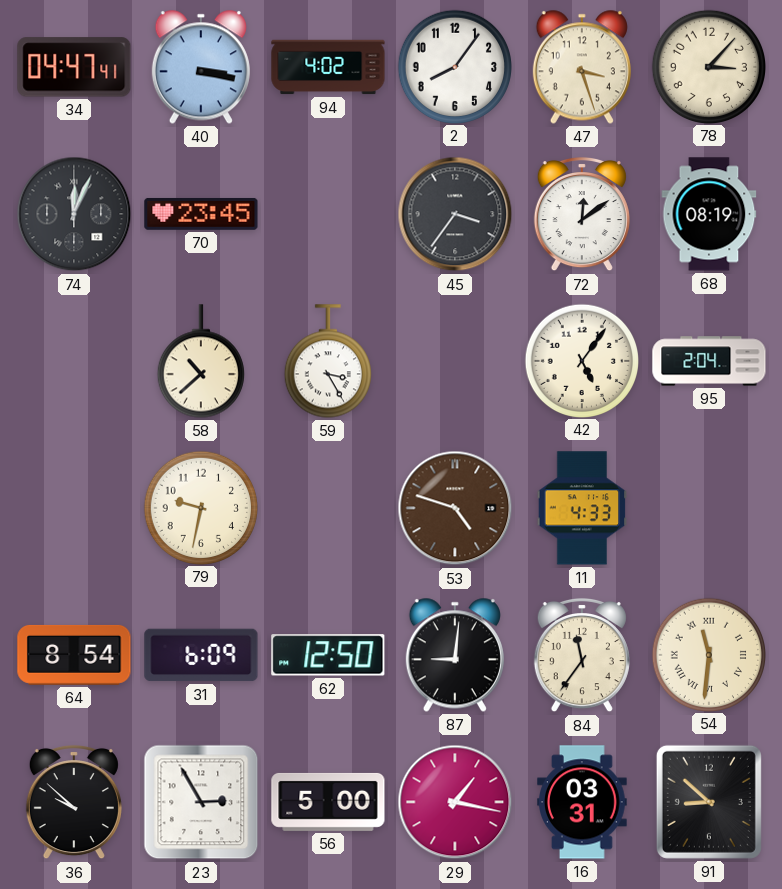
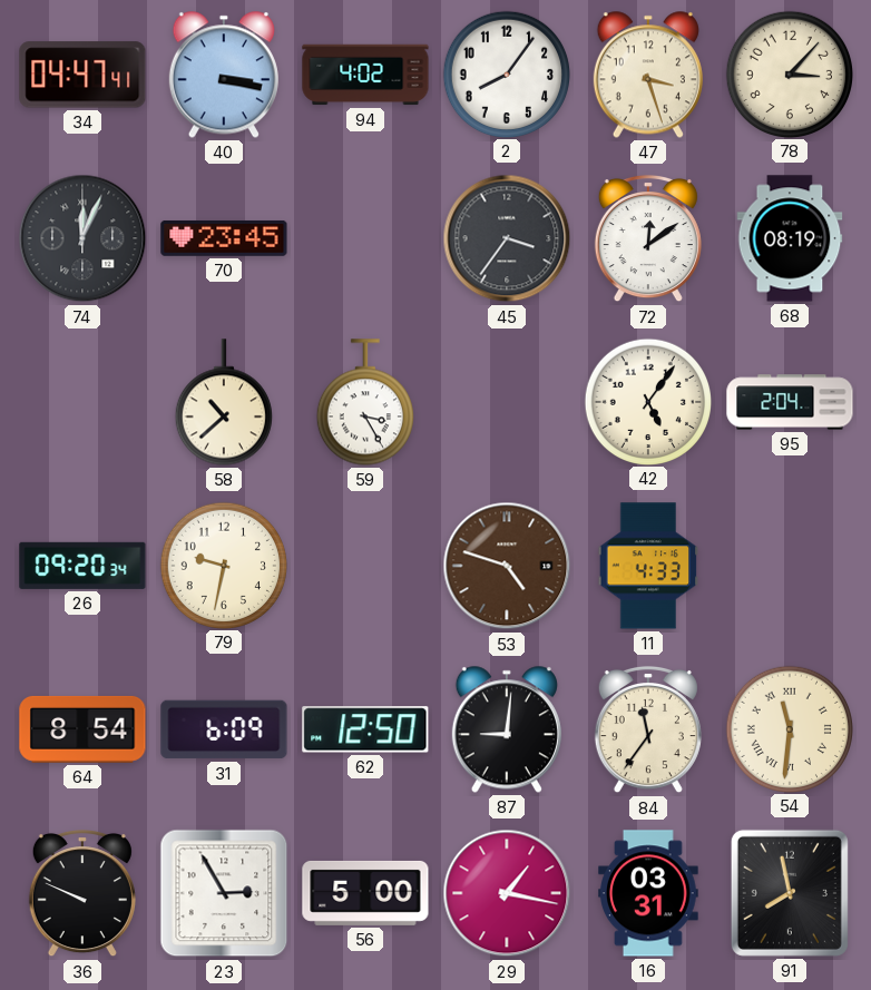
26: none -> 09:20
36: 9:52 -> 9:49
91: 8:52 -> 7:58
